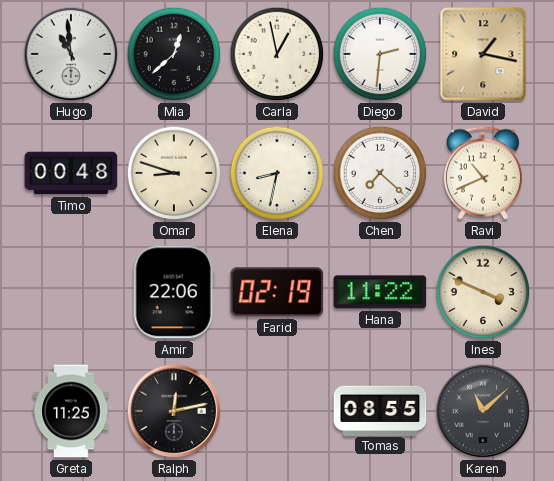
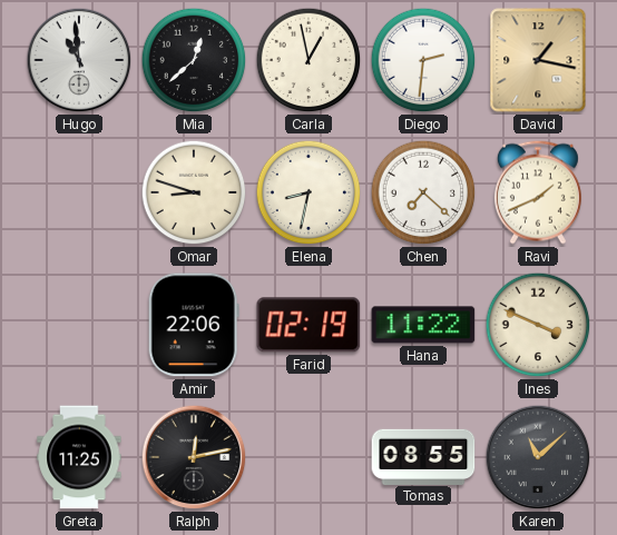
Timo: 00:48 -> none
Ravi: 10:41 -> 1:41
